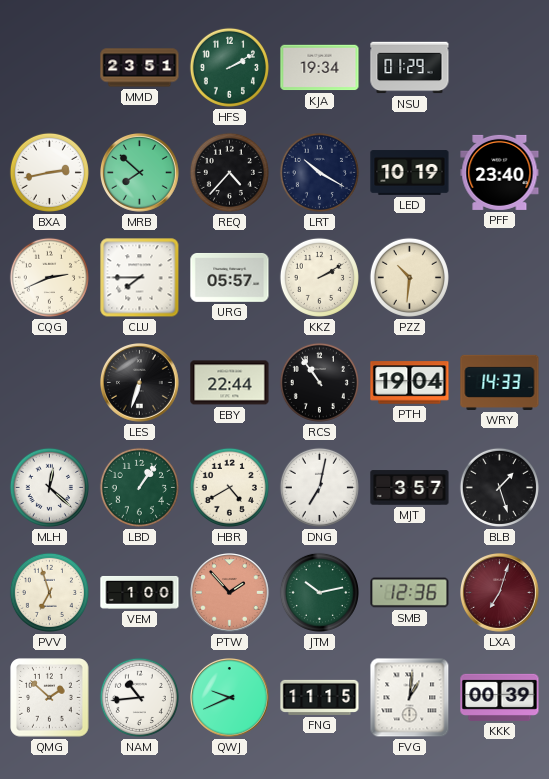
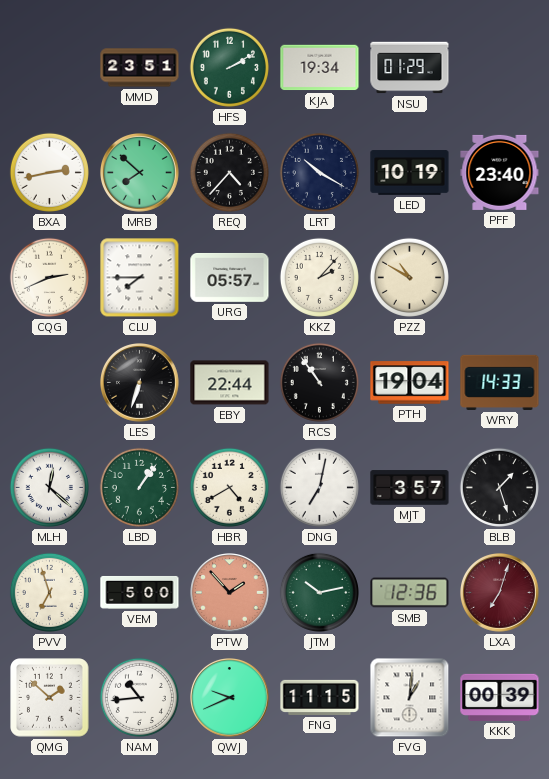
KKZ: 2:10 -> 2:07
PZZ: 10:31 -> 10:50
VEM: 1:00 -> 5:00
